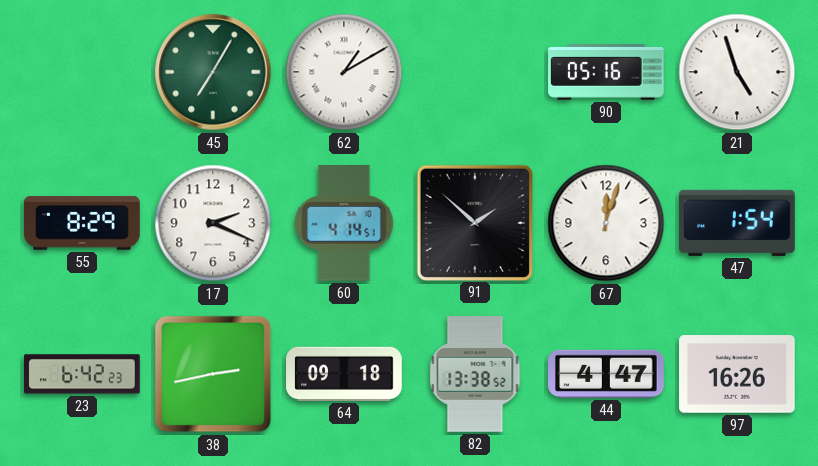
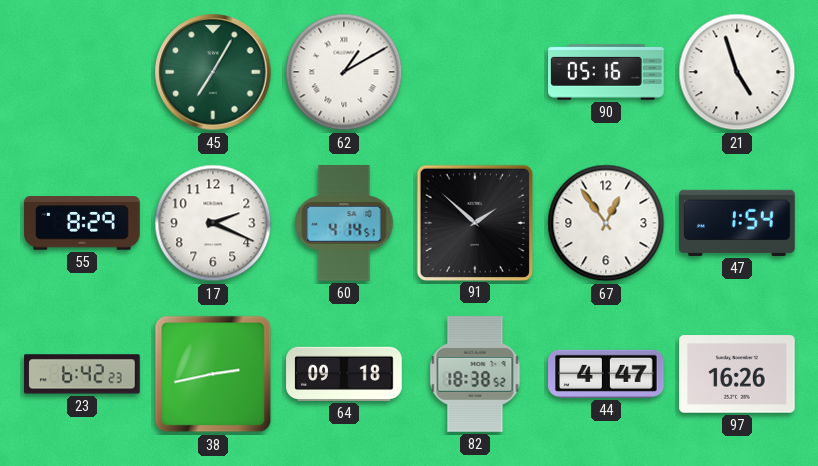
67: 12:03 -> 12:54
82: 13:38 -> 18:38
